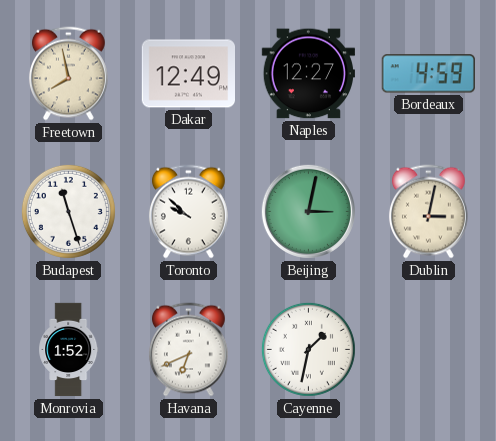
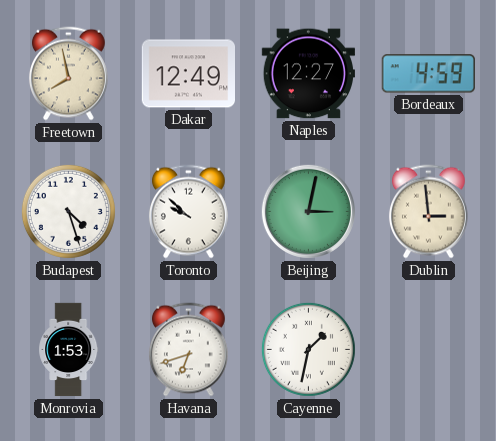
Budapest: 11:27 -> 4:27
Dublin: 3:02 -> 2:59
Monrovia: 1:52 -> 1:53
Havana: 6:41 -> 6:42
